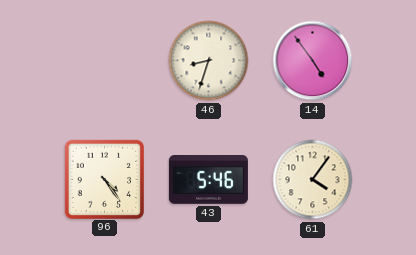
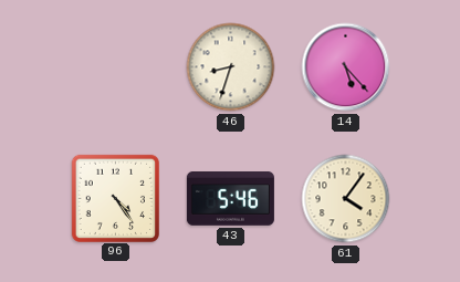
14: 4:54 -> 5:23
